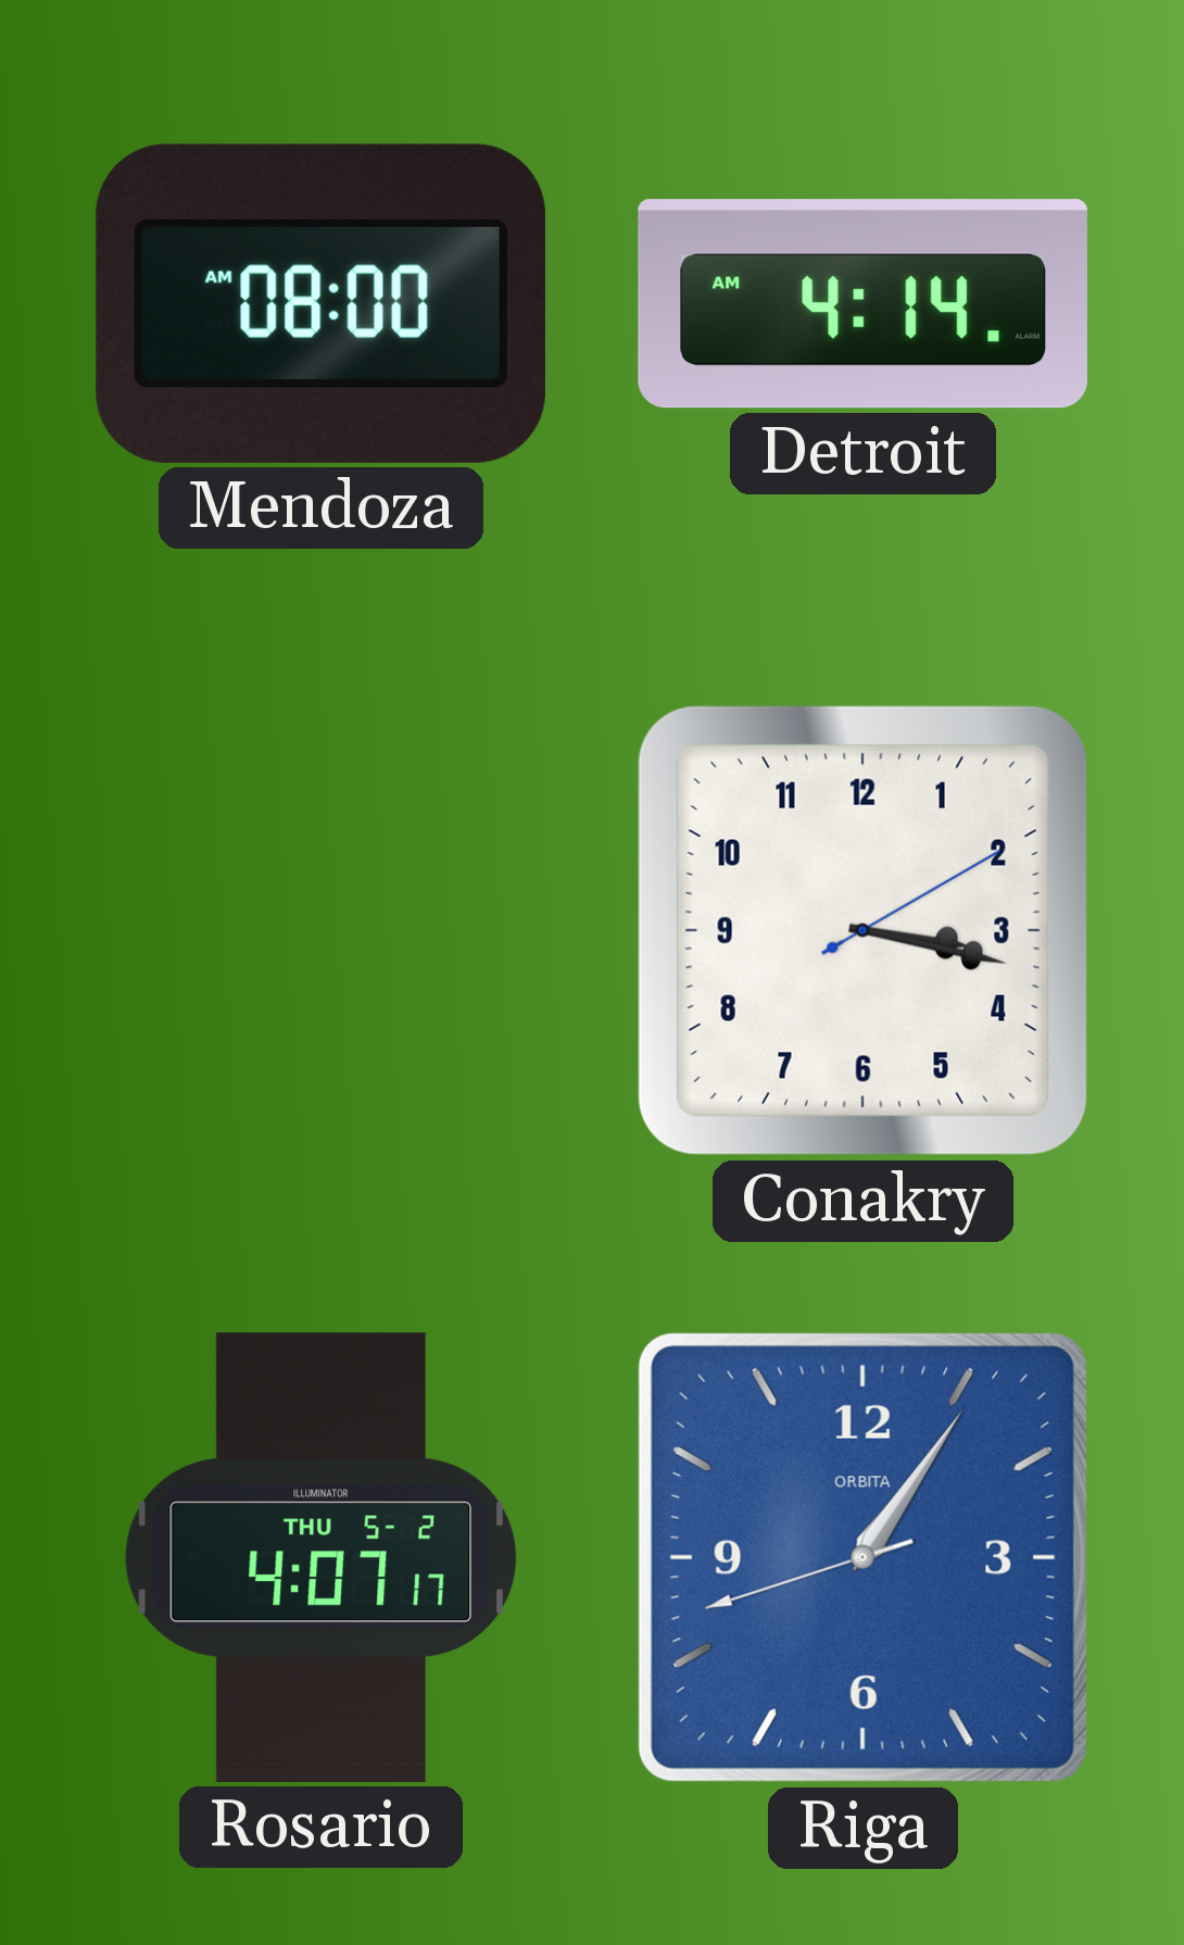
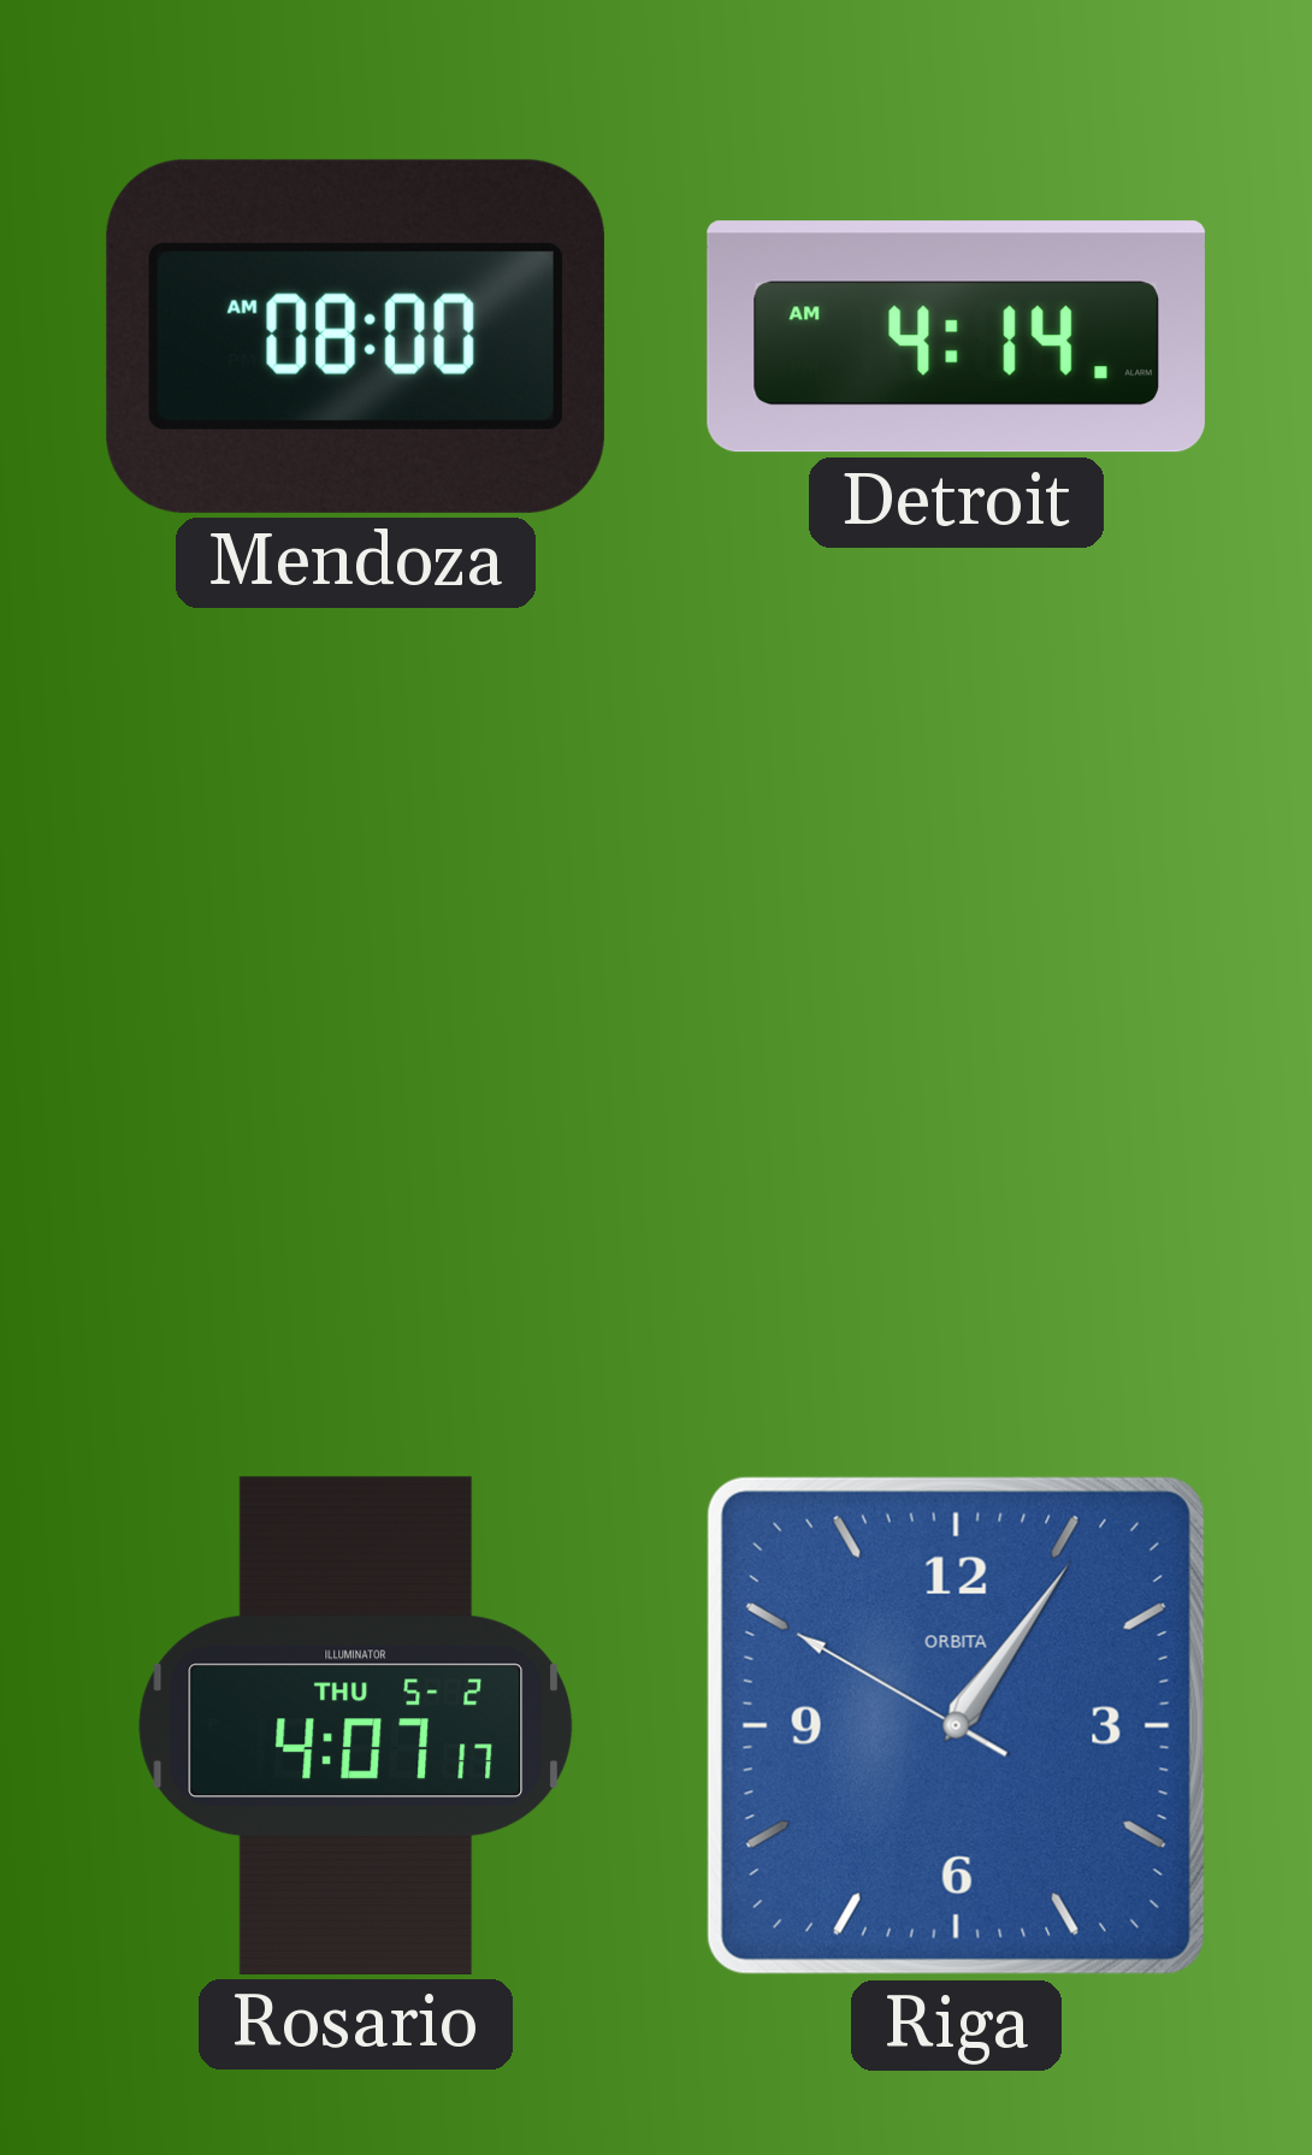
Conakry: 3:17 -> none
Riga: 1:05:42 -> 1:05:50
